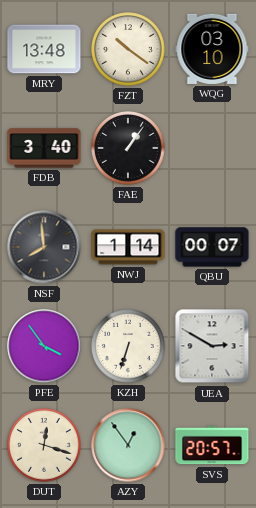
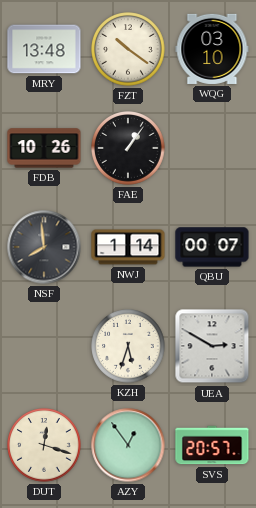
FDB: 3:40 -> 10:26
PFE: 3:54 -> none
KZH: 6:33 -> 5:33
